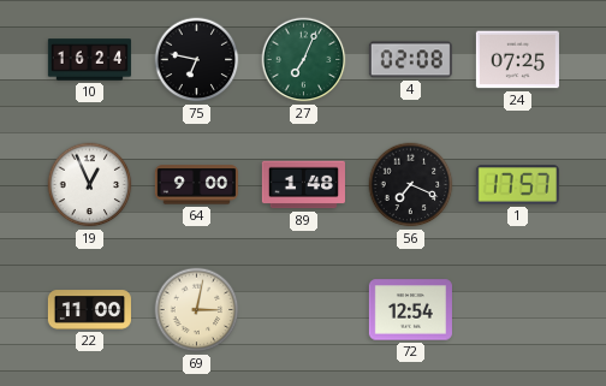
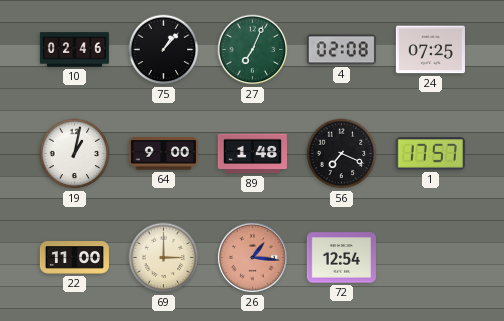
10: 16:24 -> 02:46
75: 6:47 -> 1:07
19: 12:56 -> 1:02
69: 3:02 -> 3:00
26: none -> 1:16
